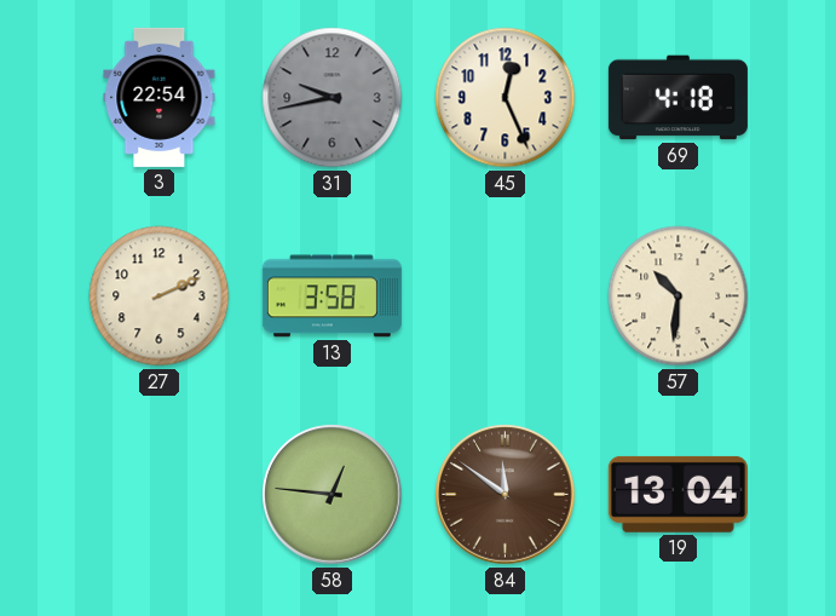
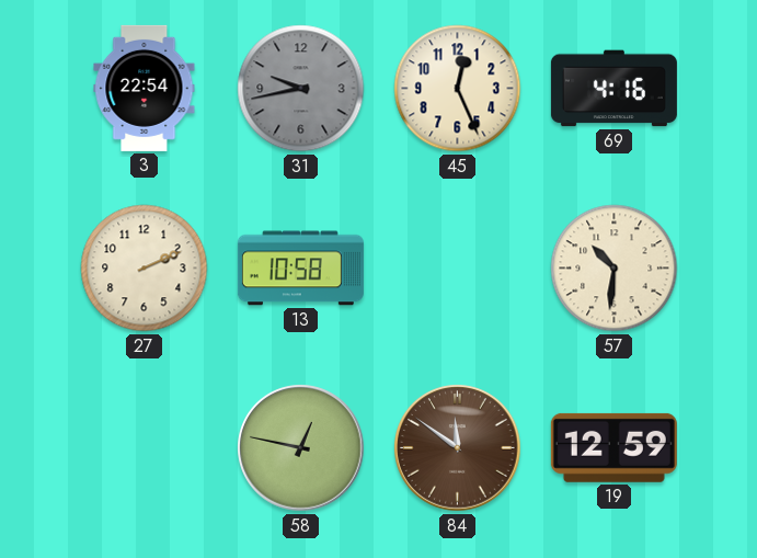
69: 4:18 -> 4:16
13: 3:58 -> 10:58
58: 12:46 -> 12:47
19: 13:04 -> 12:59
